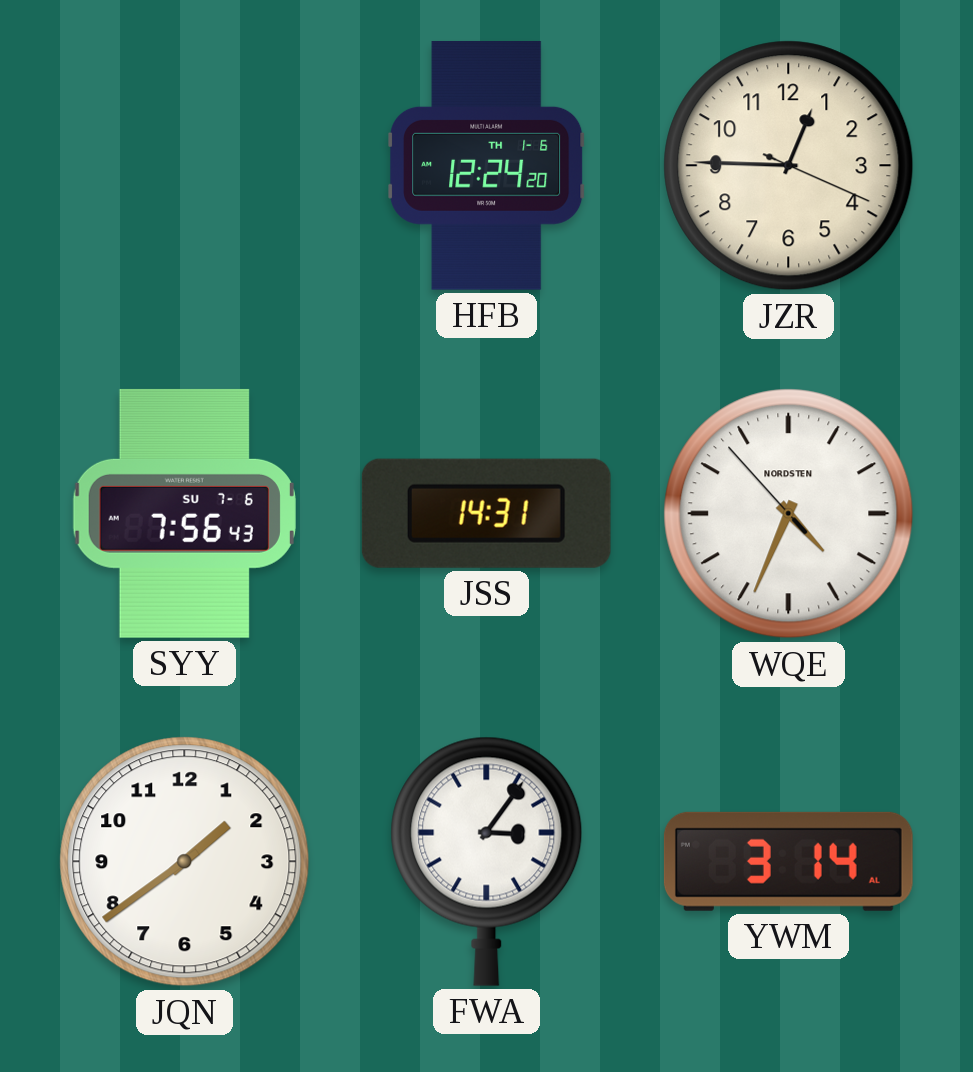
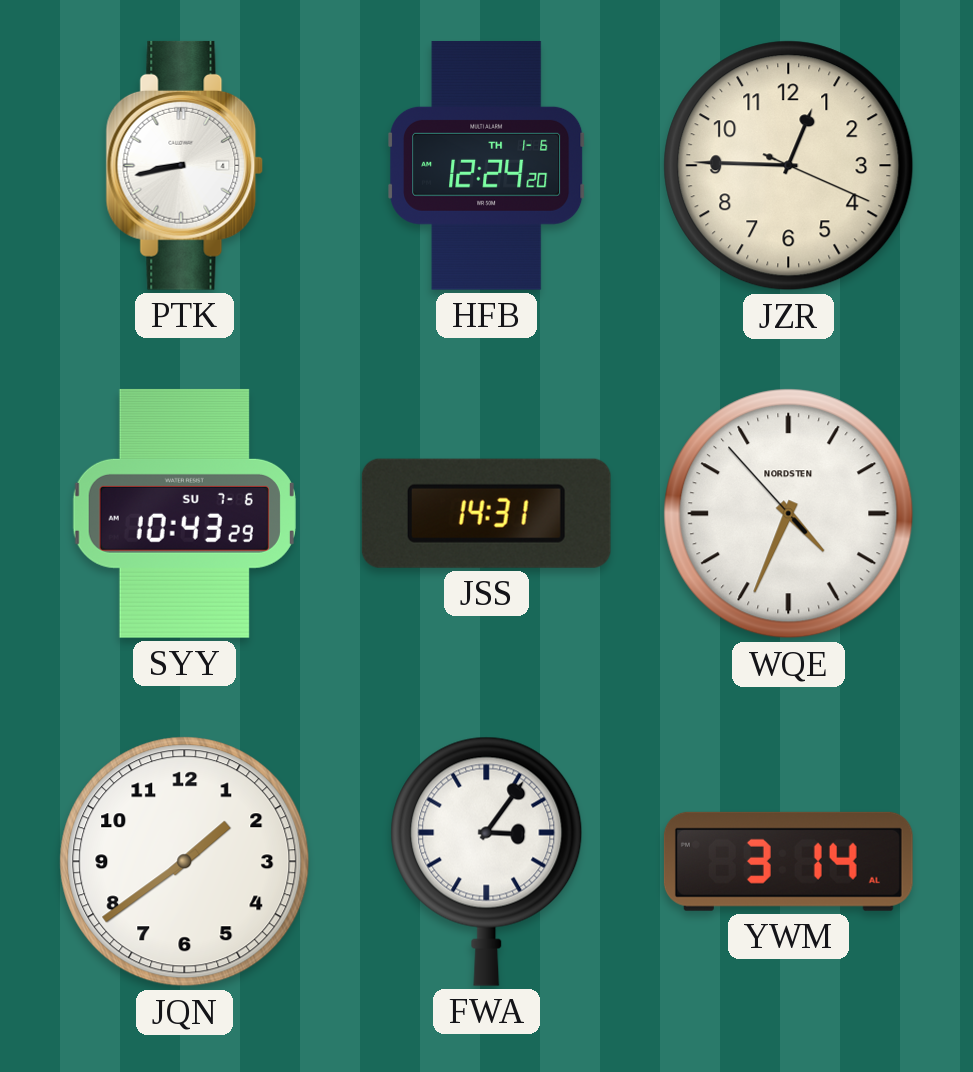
PTK: none -> 8:43
SYY: 7:56 -> 10:43
